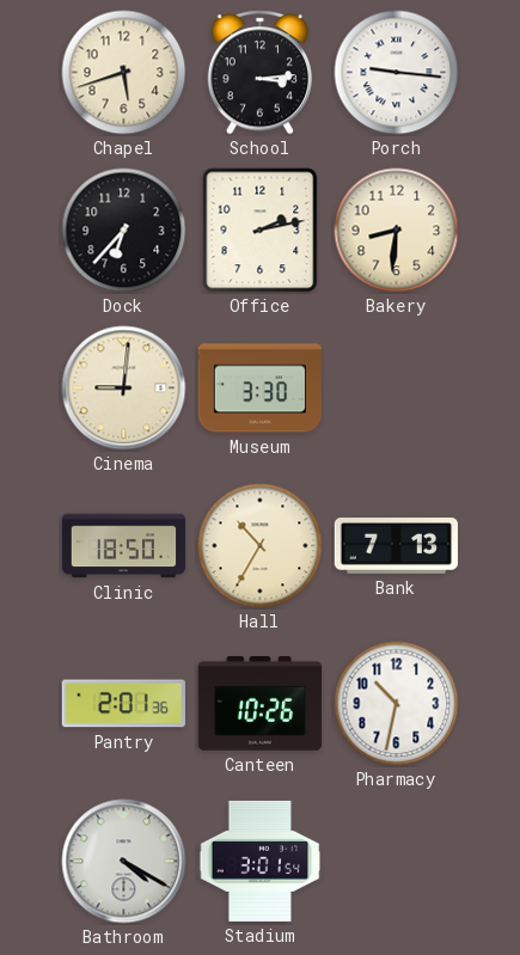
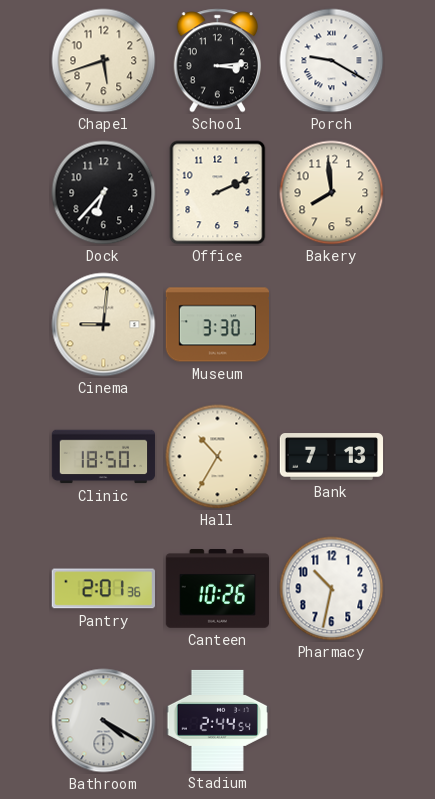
Porch: 9:16 -> 9:20
Office: 2:13 -> 2:11
Bakery: 8:31 -> 7:59
Stadium: 3:01 -> 2:44
